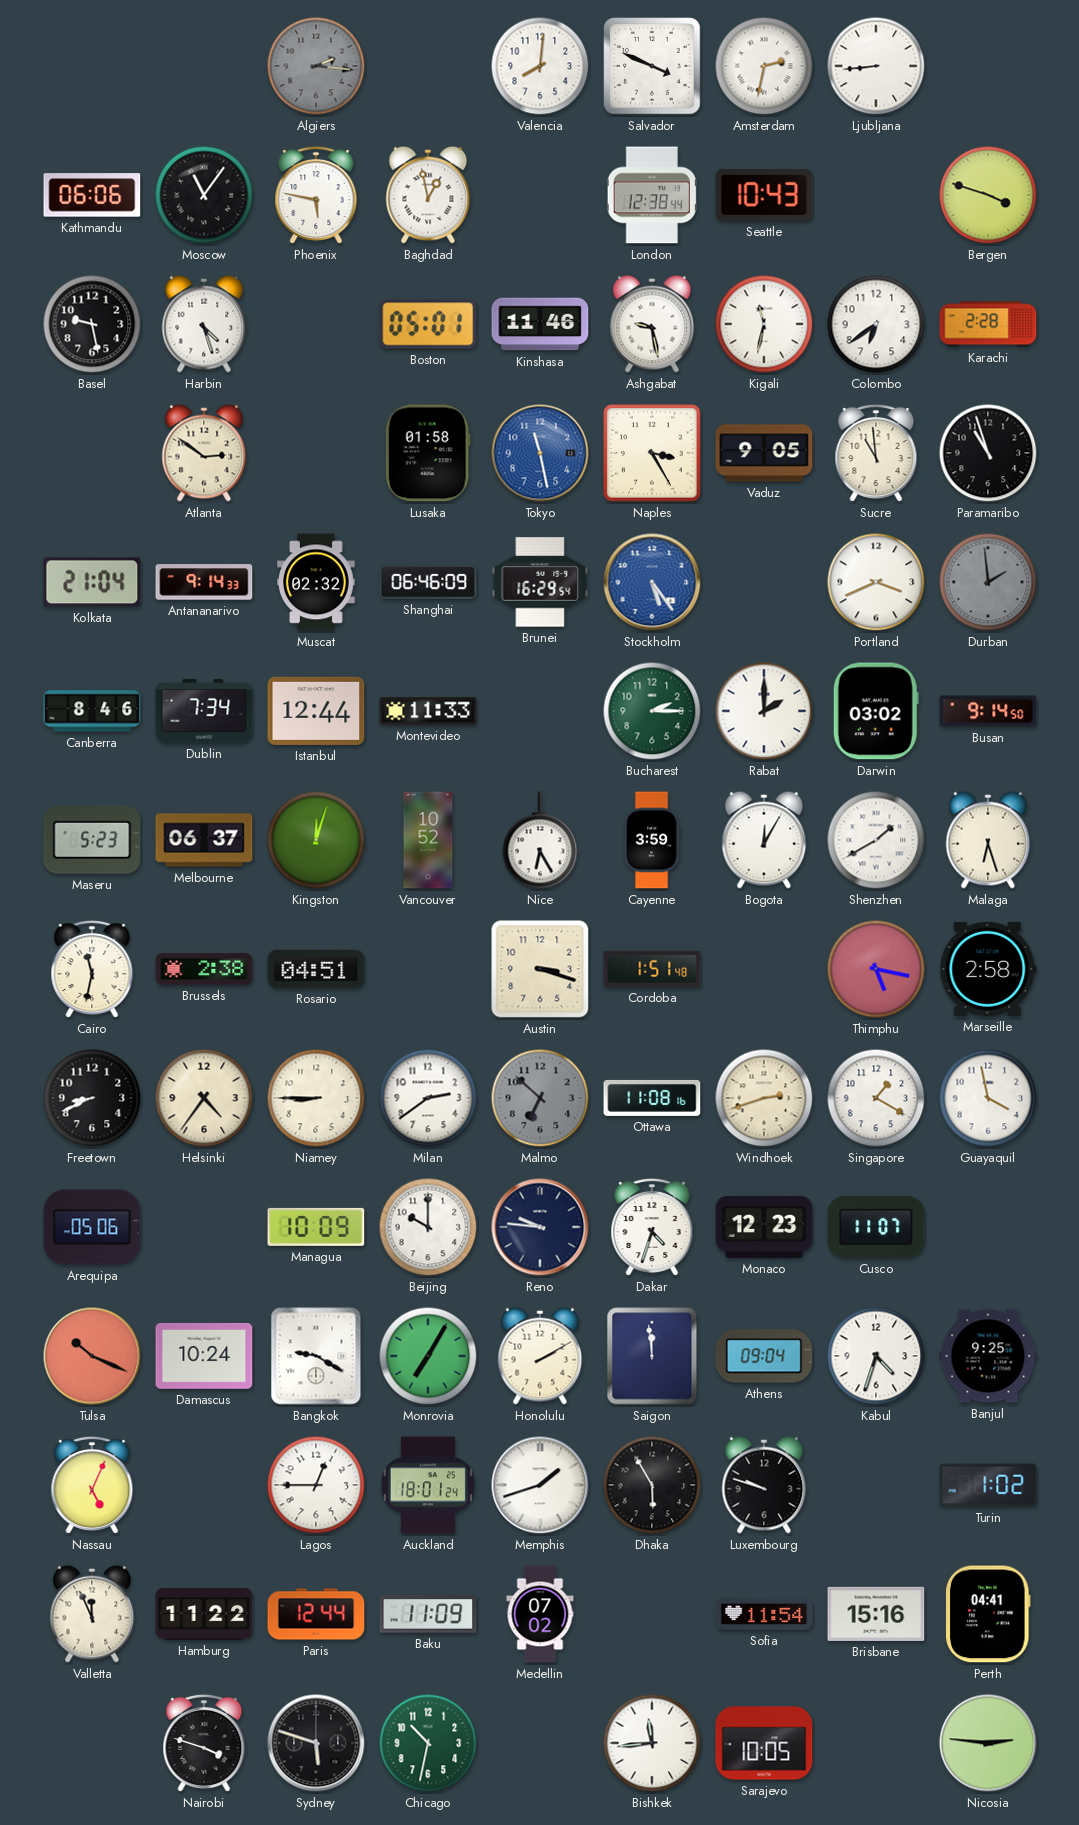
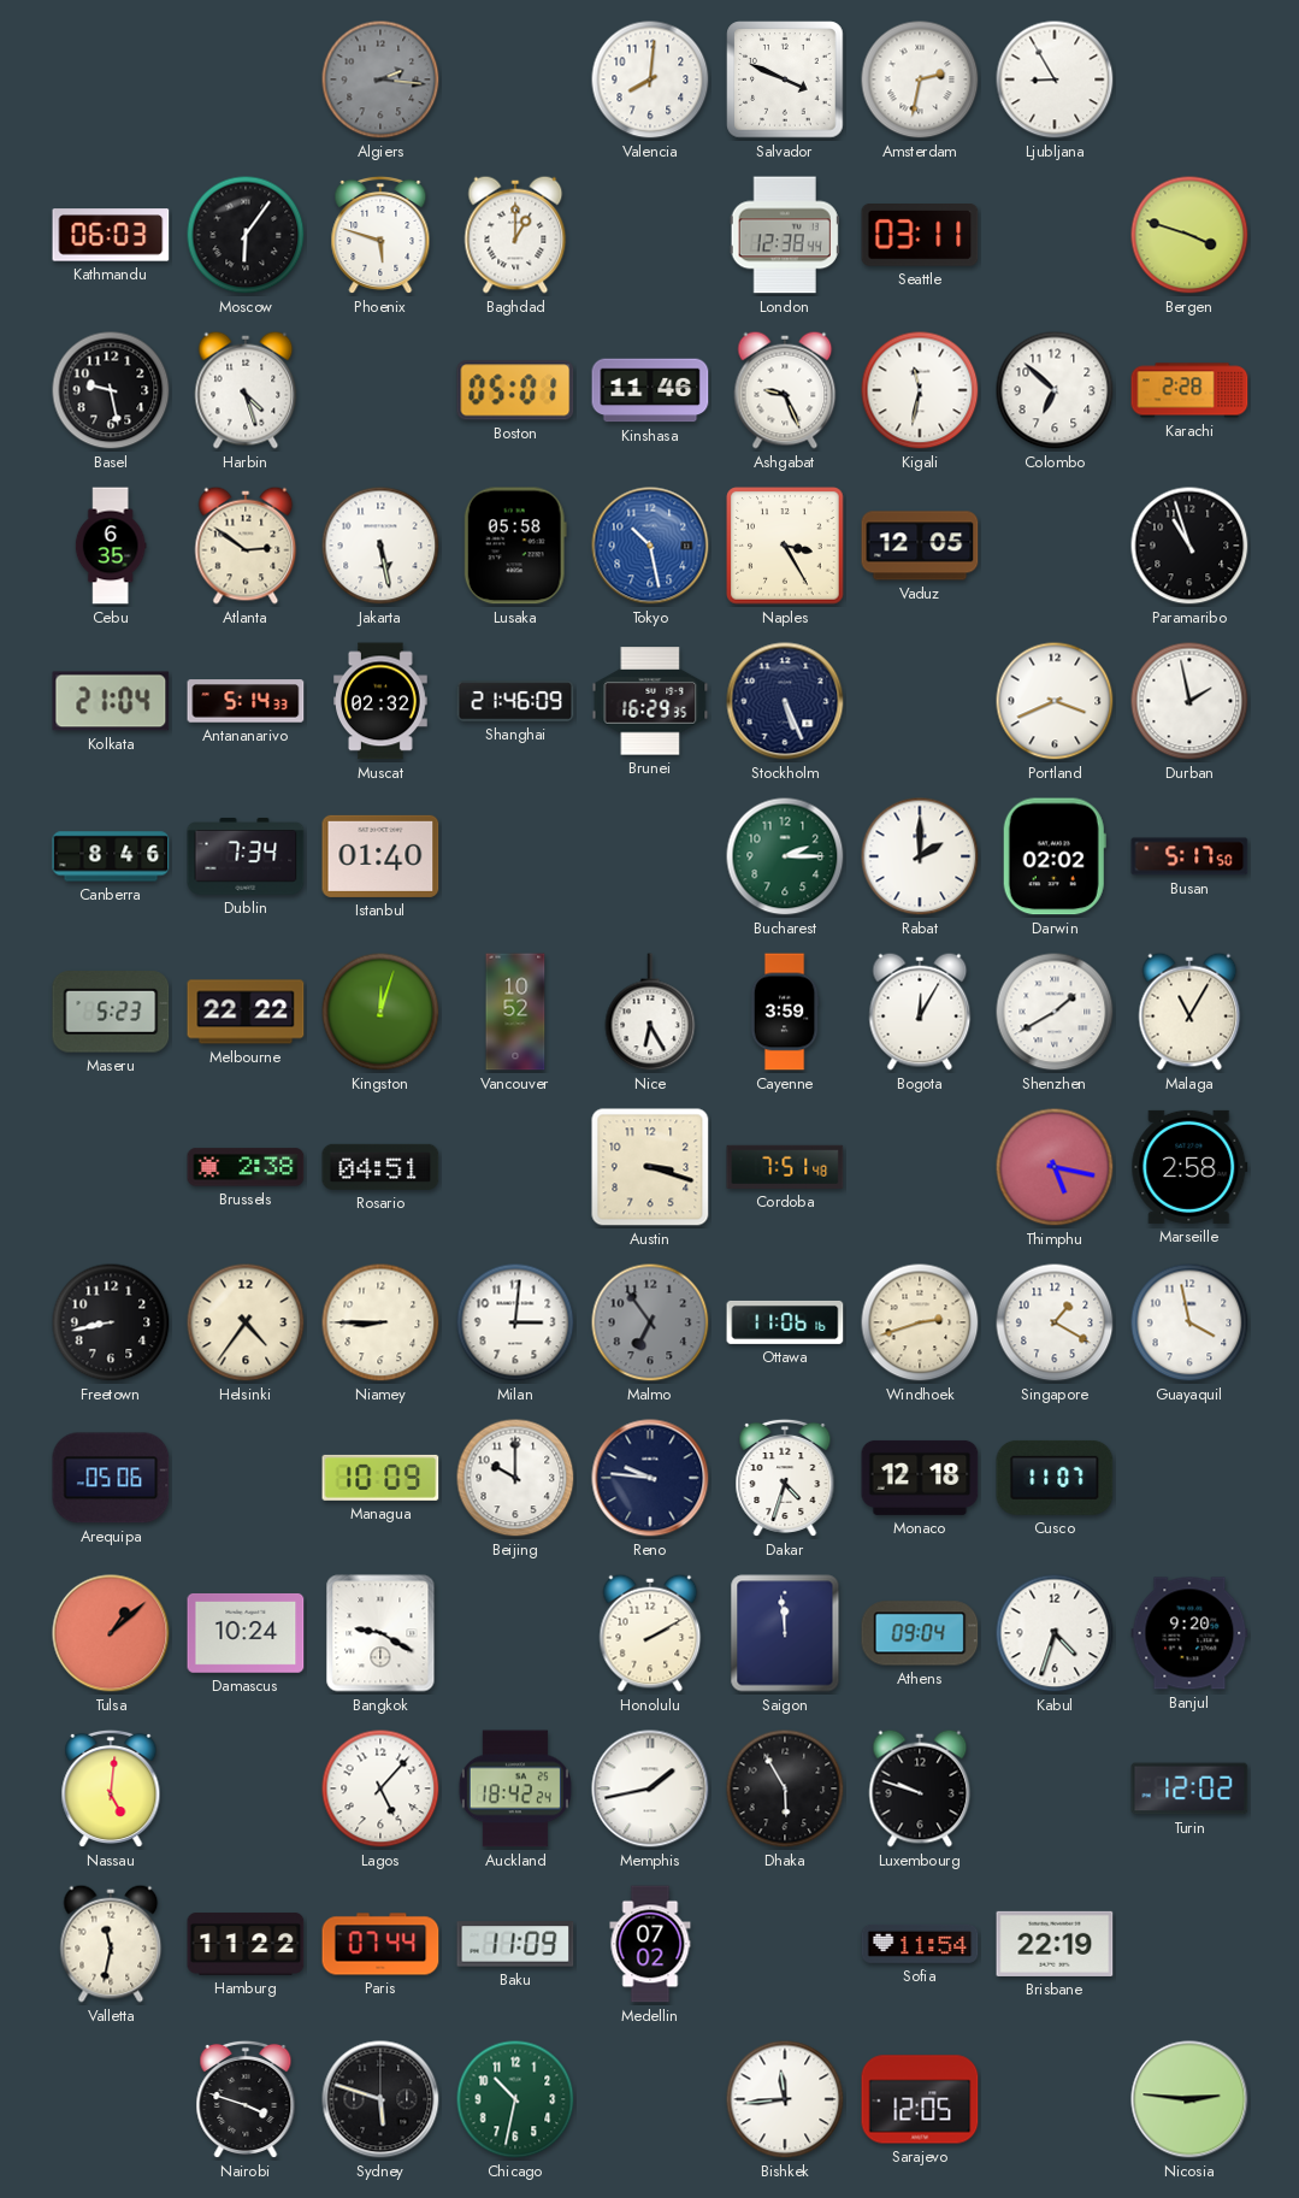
Ljubljana: 8:44 -> 8:55
Kathmandu: 06:06 -> 06:03
Moscow: 11:06 -> 6:06
Phoenix: 5:47 -> 5:48
Baghdad: 12:58 -> 1:00
Seattle: 10:43 -> 03:11
Ashgabat: 9:28 -> 9:26
Colombo: 6:39 -> 6:52
Cebu: none -> 6:35
Jakarta: none -> 5:28
Lusaka: 01:58 -> 05:58
Tokyo: 11:28 -> 10:28
Vaduz: 9:05 -> 12:05
Sucre: 10:59 -> none
Antananarivo: 9:14 -> 5:14
Shanghai: 06:46 -> 21:46
Brunei: 16:29:54 -> 16:29:35
Stockholm: 5:24 -> 5:26
Stockholm dial: blue -> navy
Durban: 1:59 -> 1:58
Durban dial: grey -> white
Istanbul: 12:44 -> 01:40
Montevideo: 11:33 -> none
Darwin: 03:02 -> 02:02
Busan: 9:14 -> 5:17
Melbourne: 06:37 -> 22:22
Malaga: 6:27 -> 11:05
Cairo: 11:32 -> none
Cordoba: 1:51 -> 7:51
Freetown: 8:41 -> 8:43
Milan: 2:39 -> 3:01
Malmo: 6:52 -> 6:54
Ottawa: 11:08 -> 11:06
Monaco: 12:23 -> 12:18
Tulsa: 10:19 -> 1:08
Monrovia: 7:05 -> none
Banjul: 9:25 -> 9:20
Nassau: 5:04 -> 5:01
Lagos: 12:45 -> 5:07
Auckland: 18:01 -> 18:42
Memphis: 1:42 -> 1:43
Turin: 1:02 -> 12:02
Valletta: 11:56 -> 11:32
Paris: 12:44 -> 07:44
Brisbane: 15:16 -> 22:19
Perth: 04:41 -> none
Sarajevo: 10:05 -> 12:05
